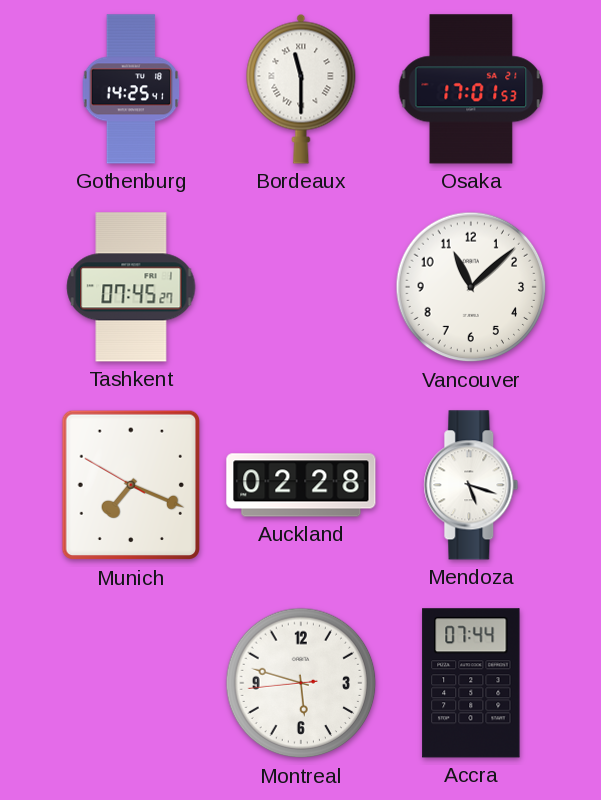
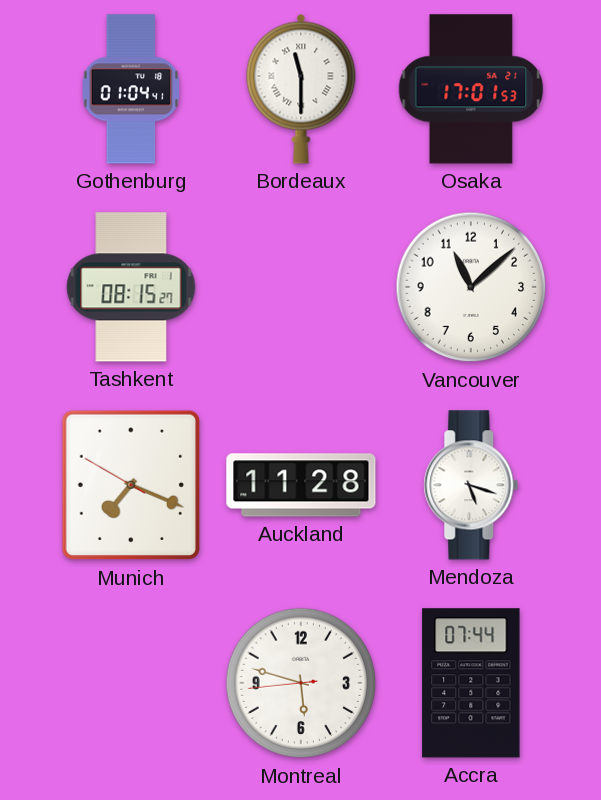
Gothenburg: 14:25 -> 01:04
Tashkent: 07:45 -> 08:15
Auckland: 02:28 -> 11:28
